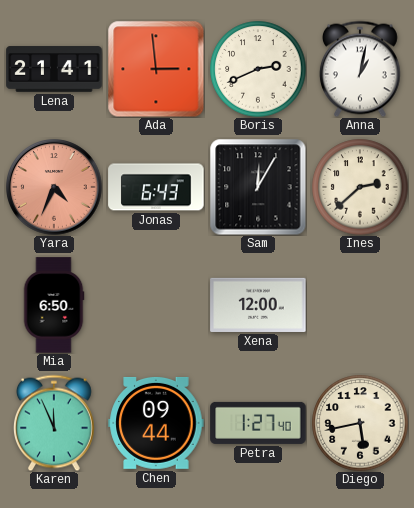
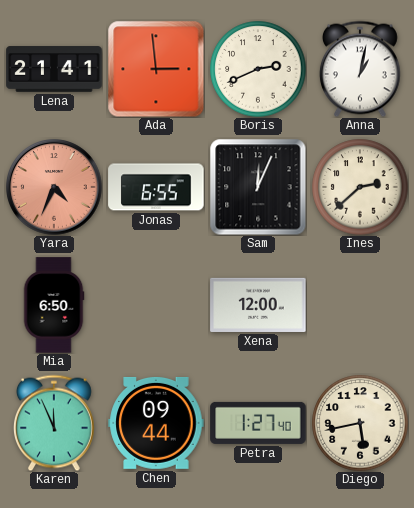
Jonas: 6:43 -> 6:55
Sam: 12:05 -> 12:04
